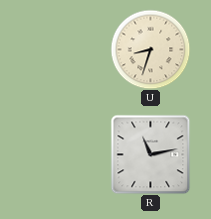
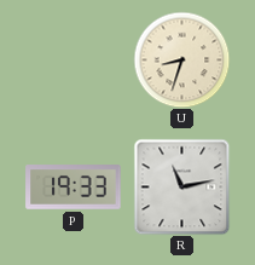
P: none -> 19:33
